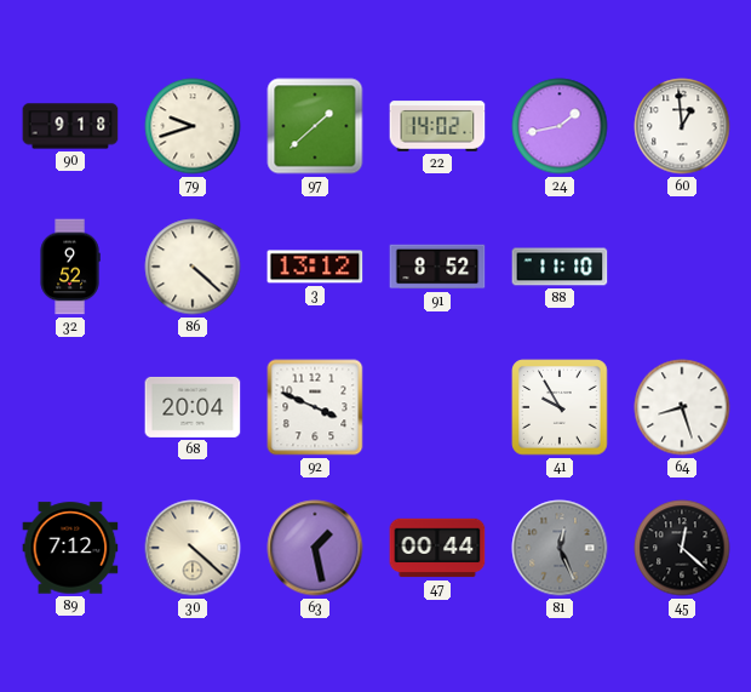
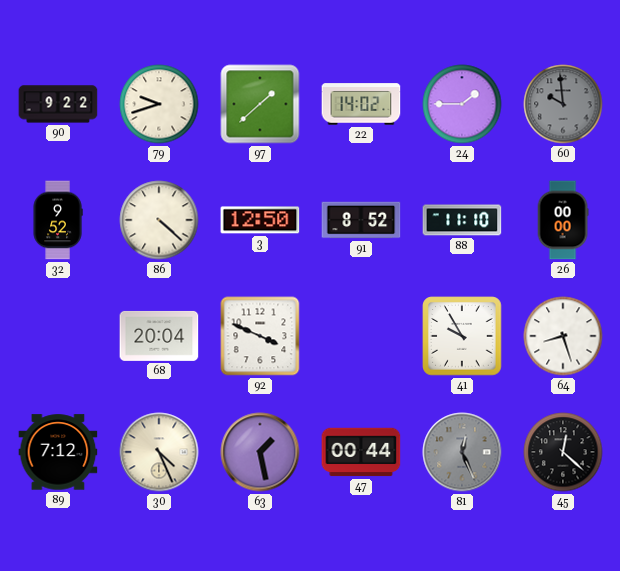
90: 9:18 -> 9:22
24: 1:43 -> 1:45
60: 12:59 -> 9:59
60 dial: white -> grey
3: 13:12 -> 12:50
26: none -> 00:00
30: 4:22 -> 4:26
